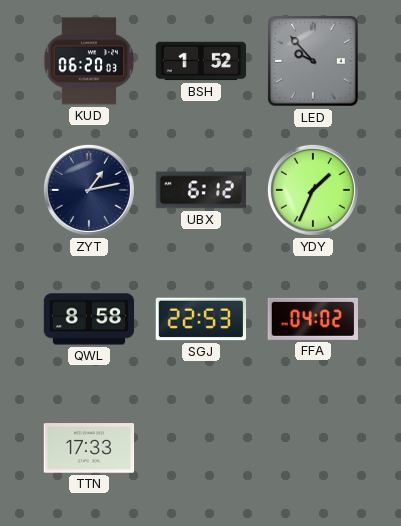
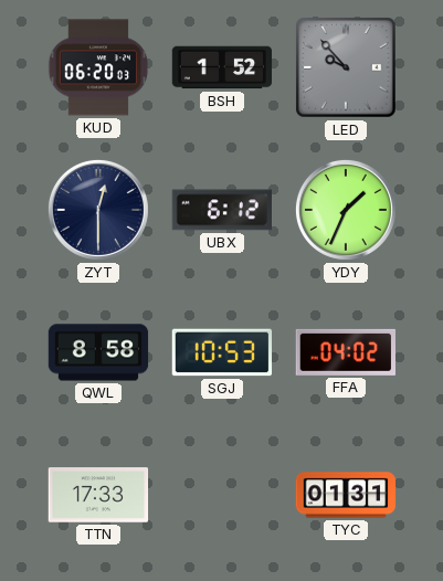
ZYT: 1:13 -> 12:30
SGJ: 22:53 -> 10:53
TYC: none -> 01:31
